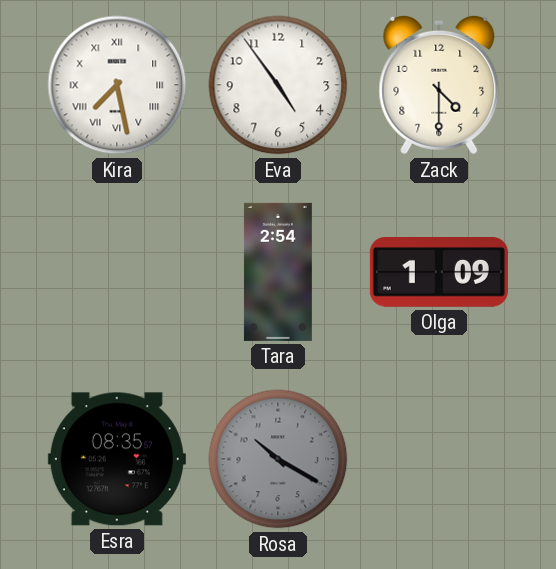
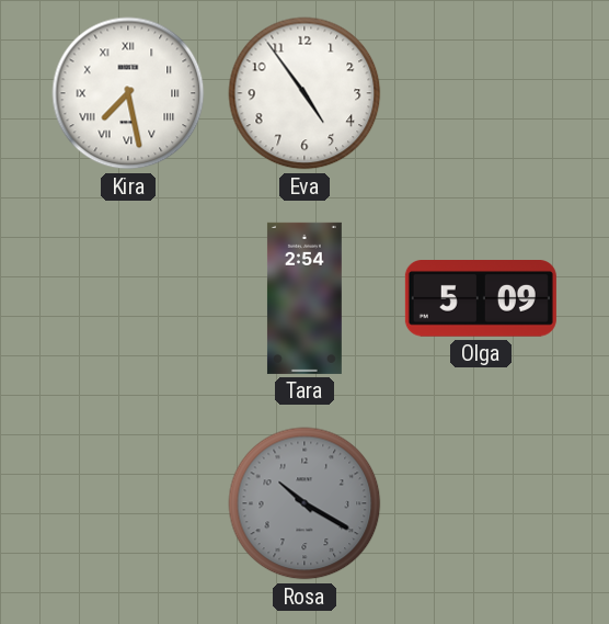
Zack: 4:30 -> none
Olga: 1:09 -> 5:09
Esra: 08:35 -> none
